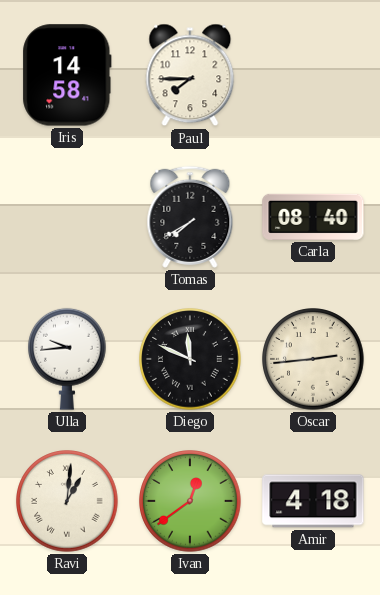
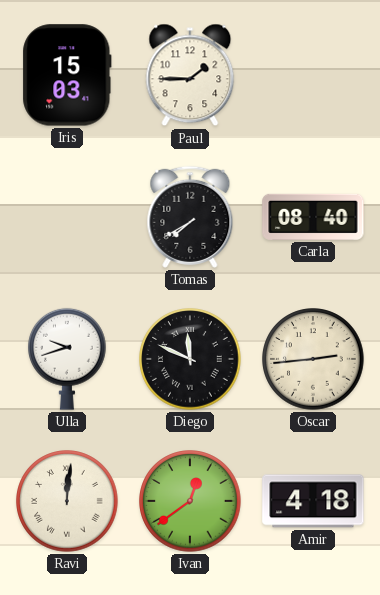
Iris: 14:58 -> 15:03
Paul: 7:45 -> 1:45
Ulla: 9:44 -> 9:42
Ravi: 1:01 -> 12:01
